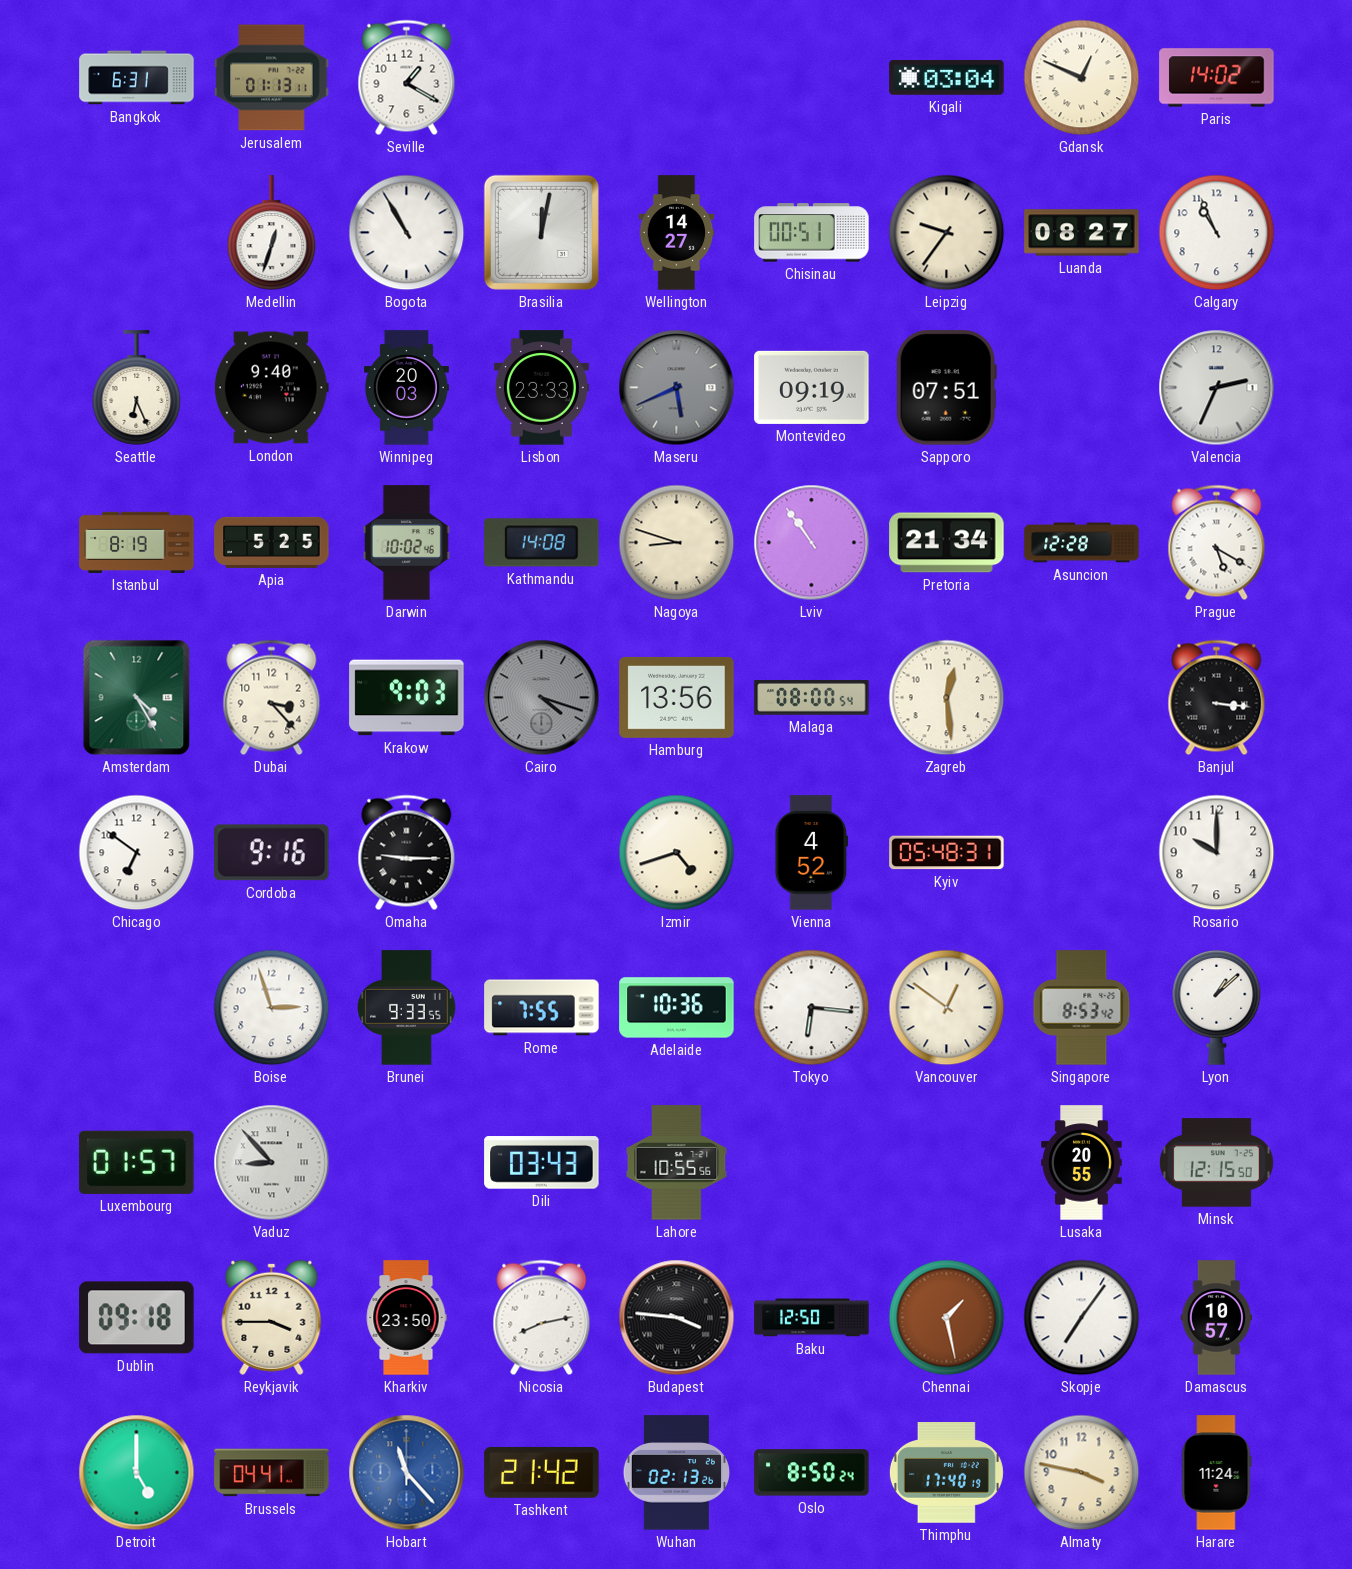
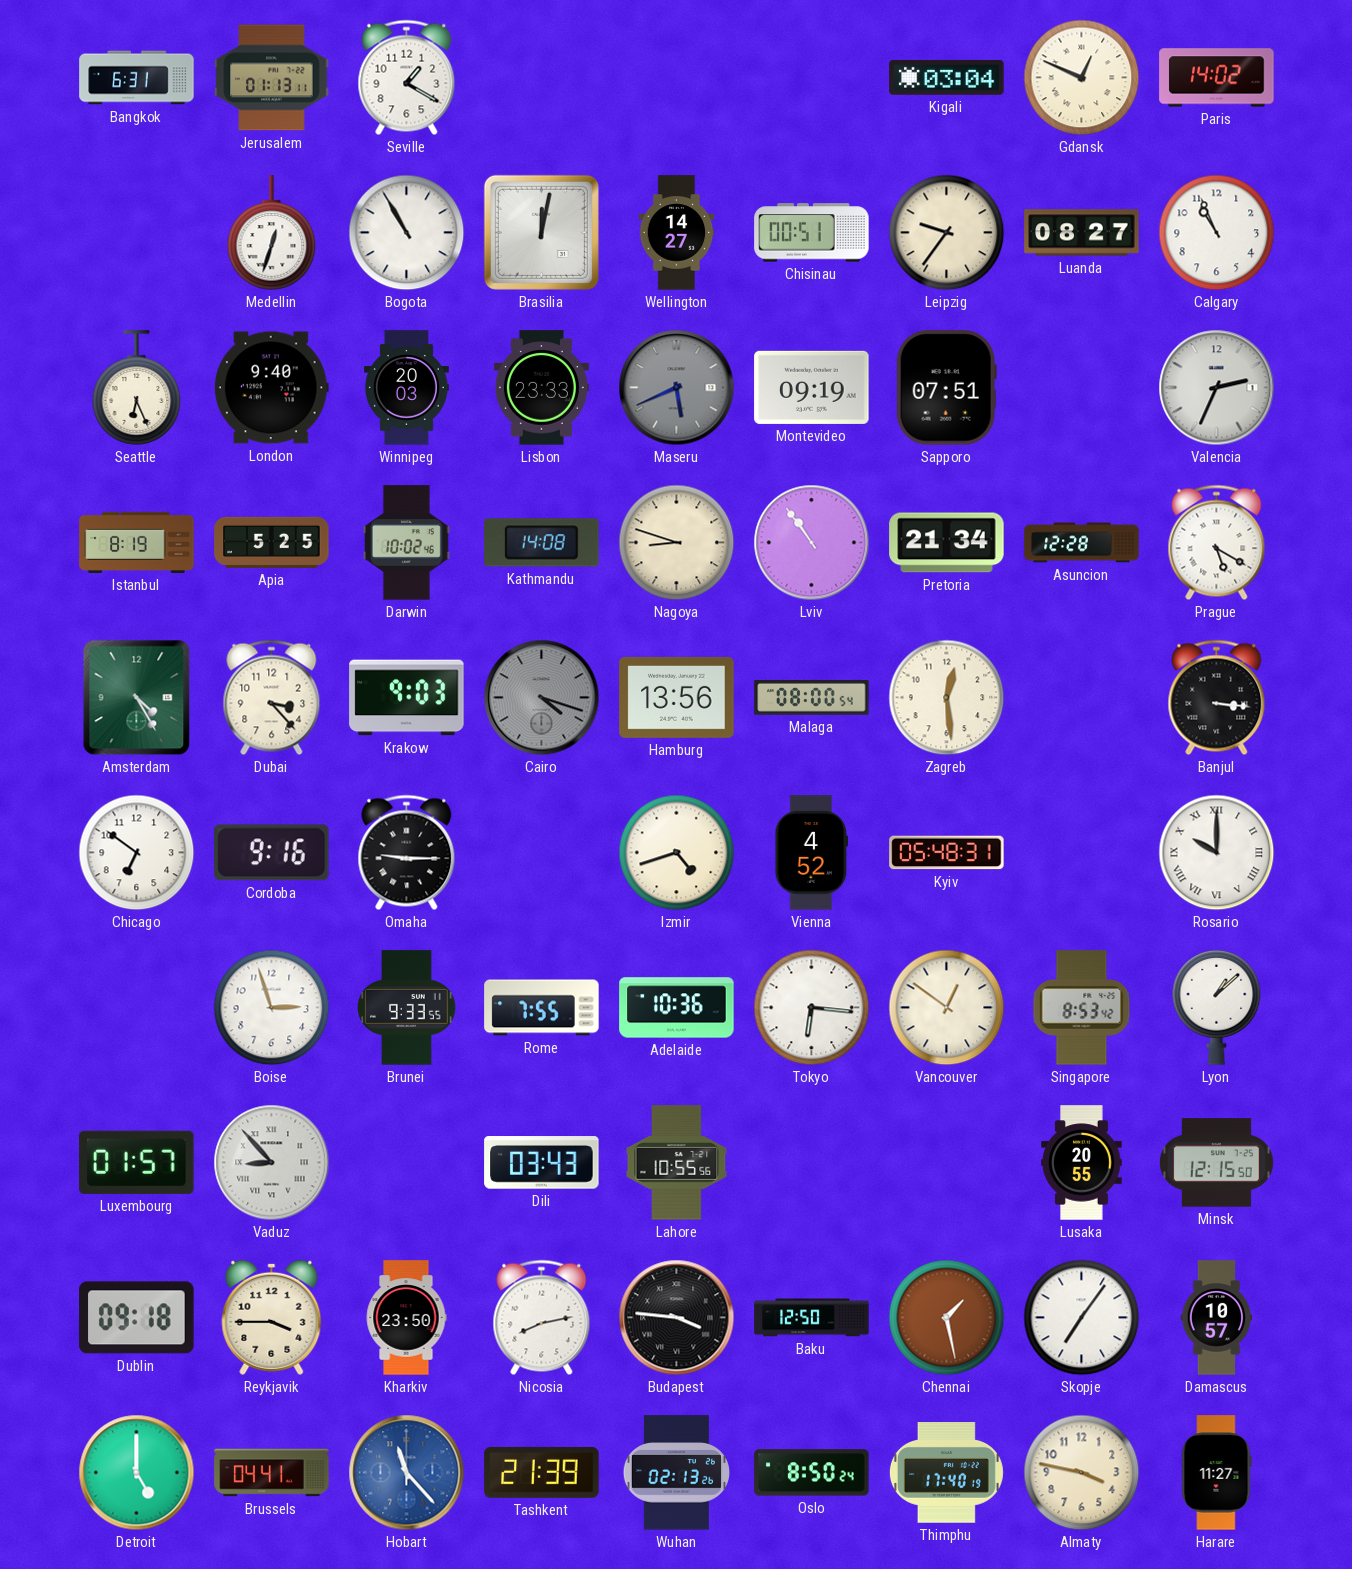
Rosario numerals: Arabic -> Roman
Tashkent: 21:42 -> 21:39
Harare: 11:24 -> 11:27
